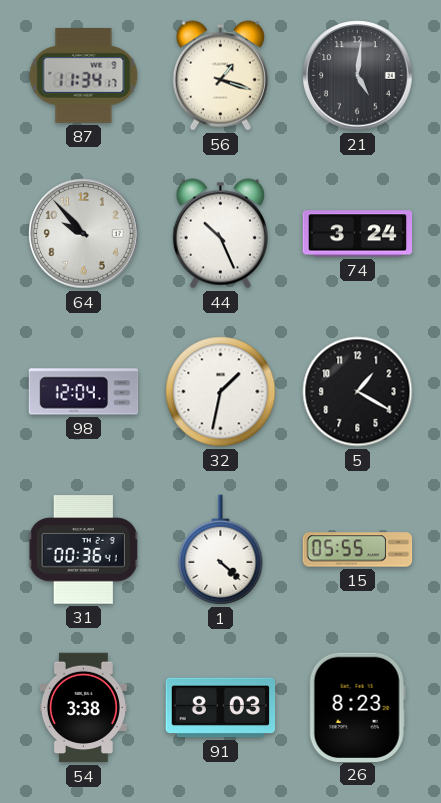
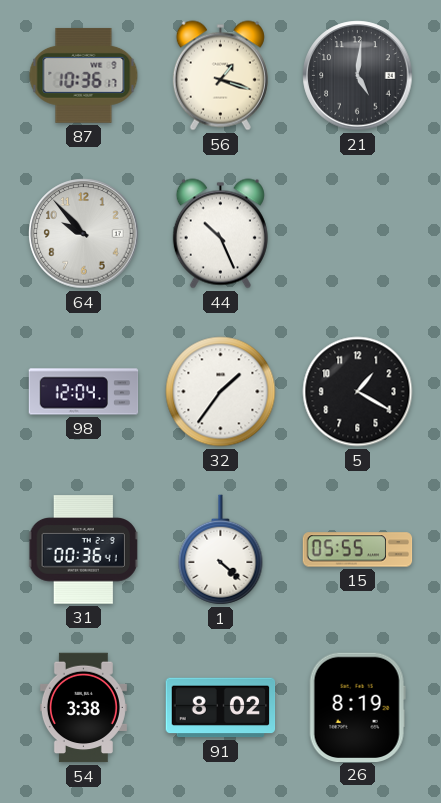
87: 11:34 -> 10:36
74: 3:24 -> none
32: 1:32 -> 1:36
91: 8:03 -> 8:02
26: 8:23 -> 8:19
